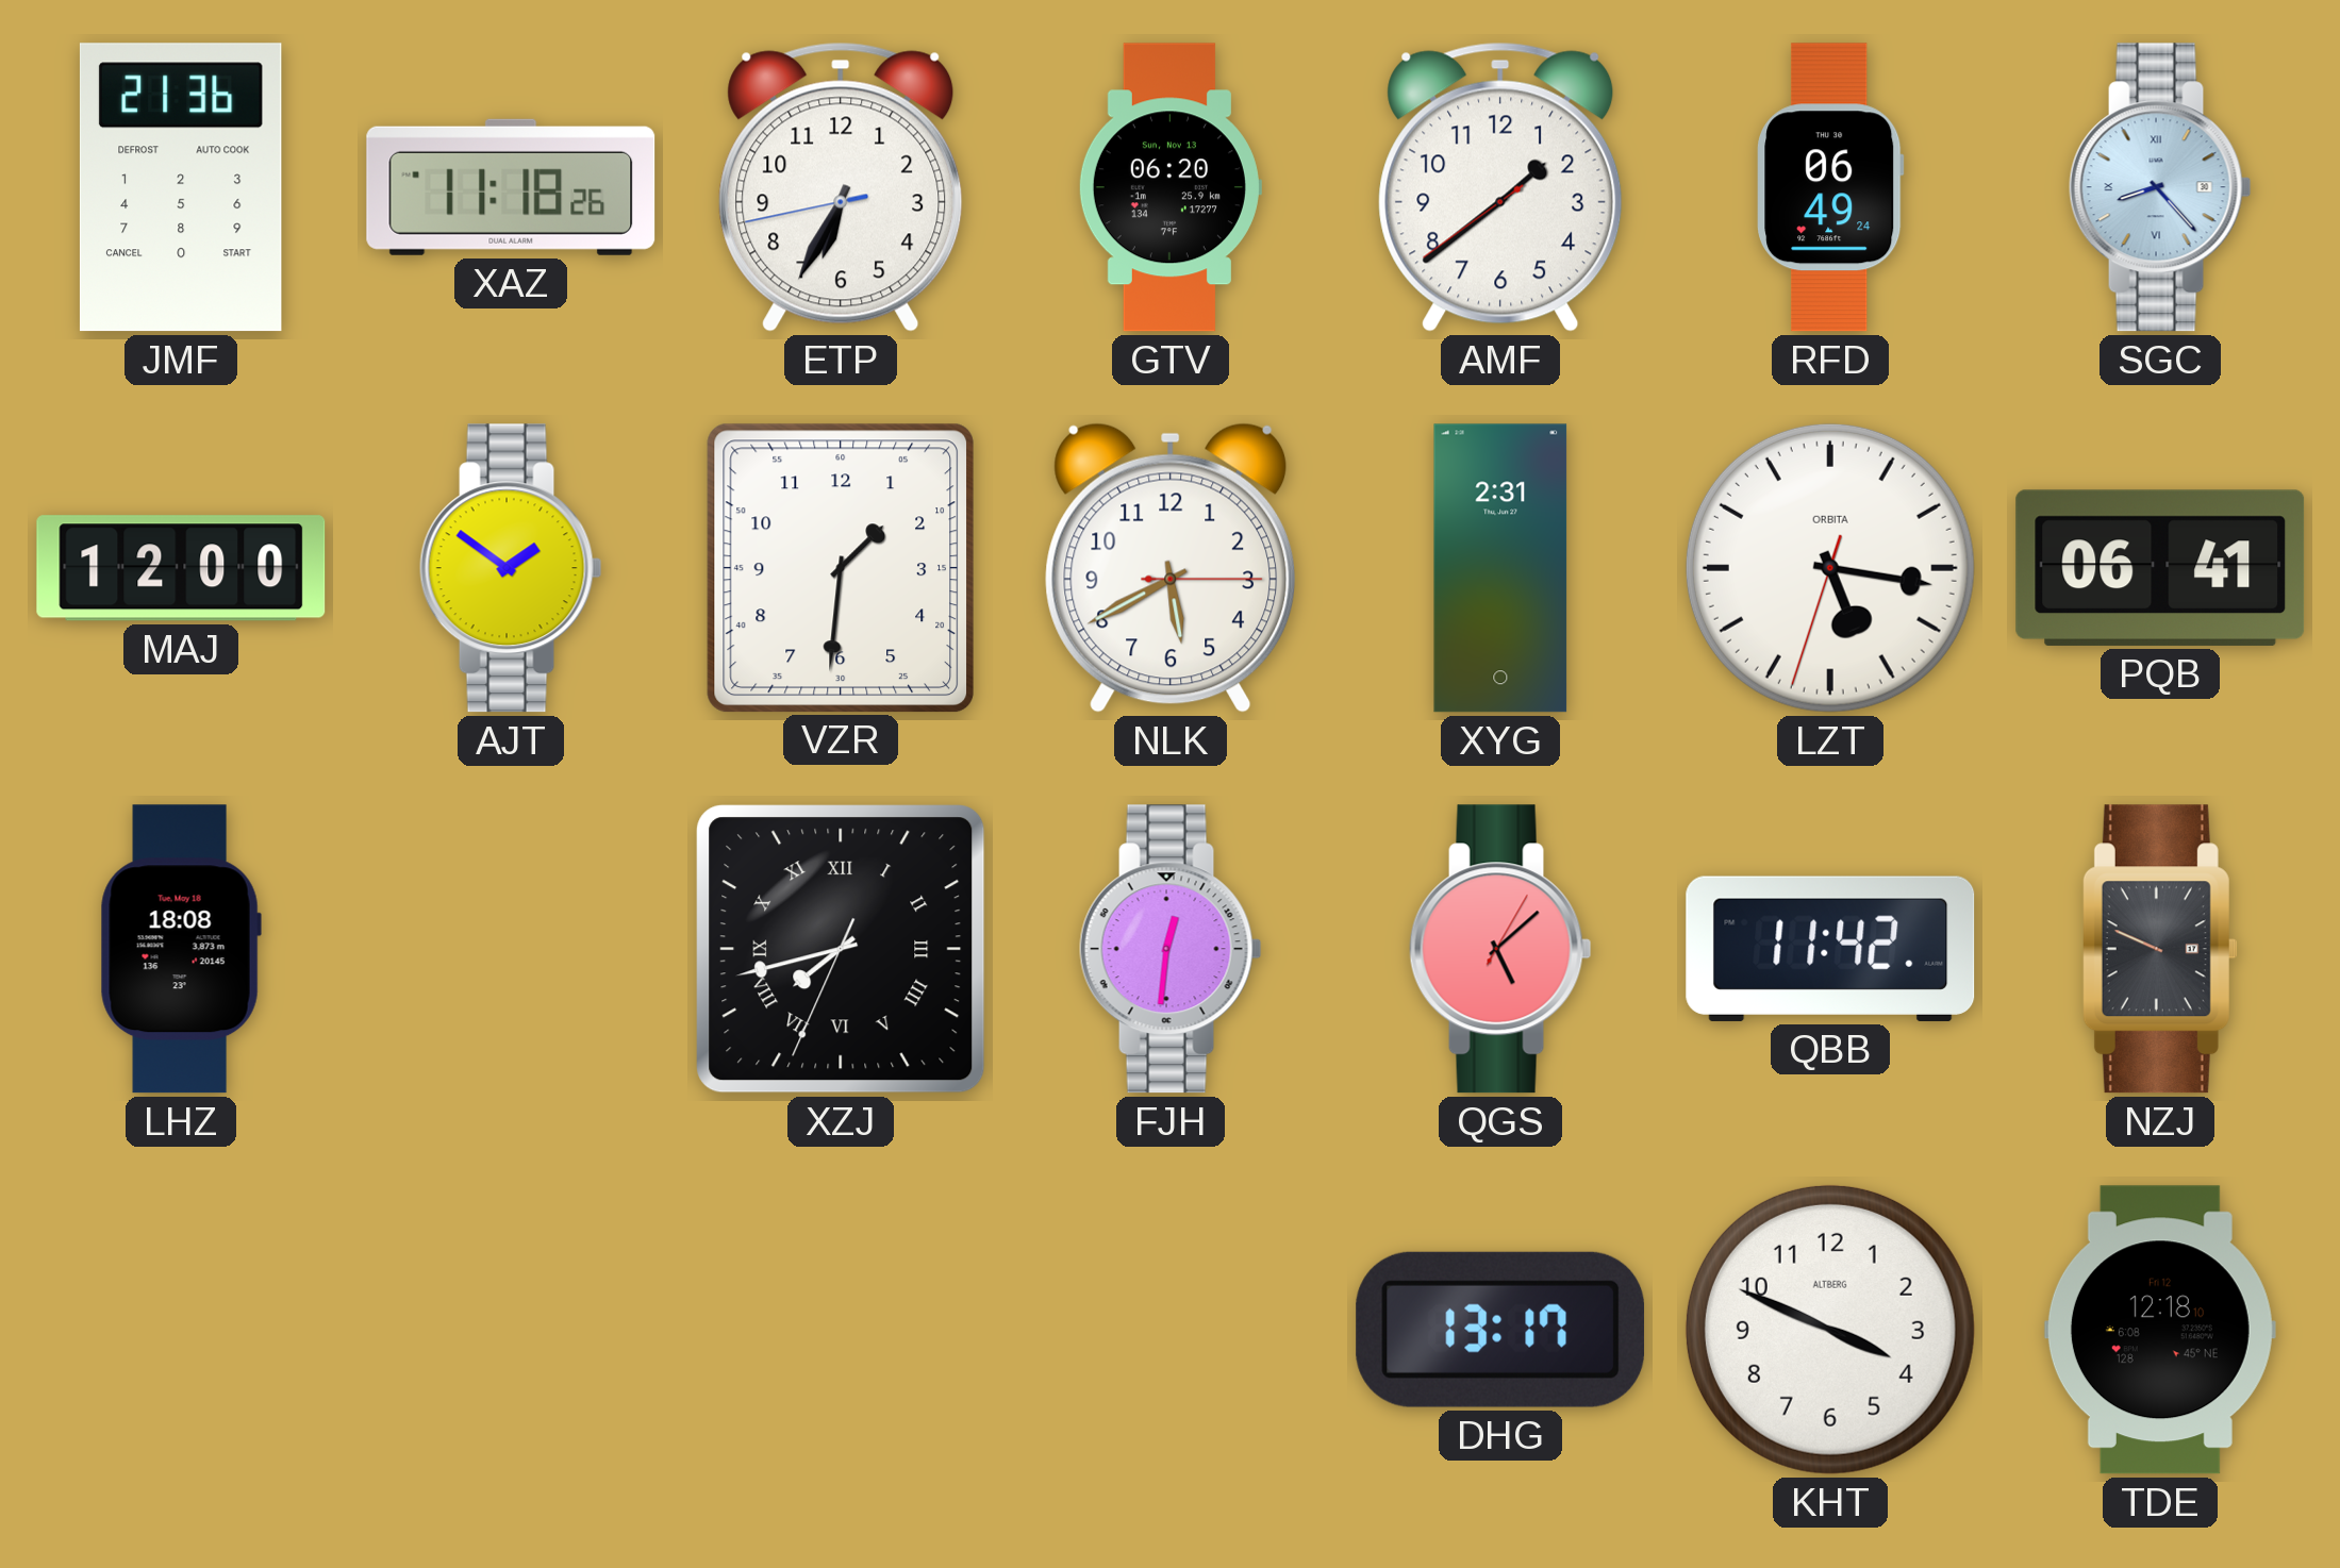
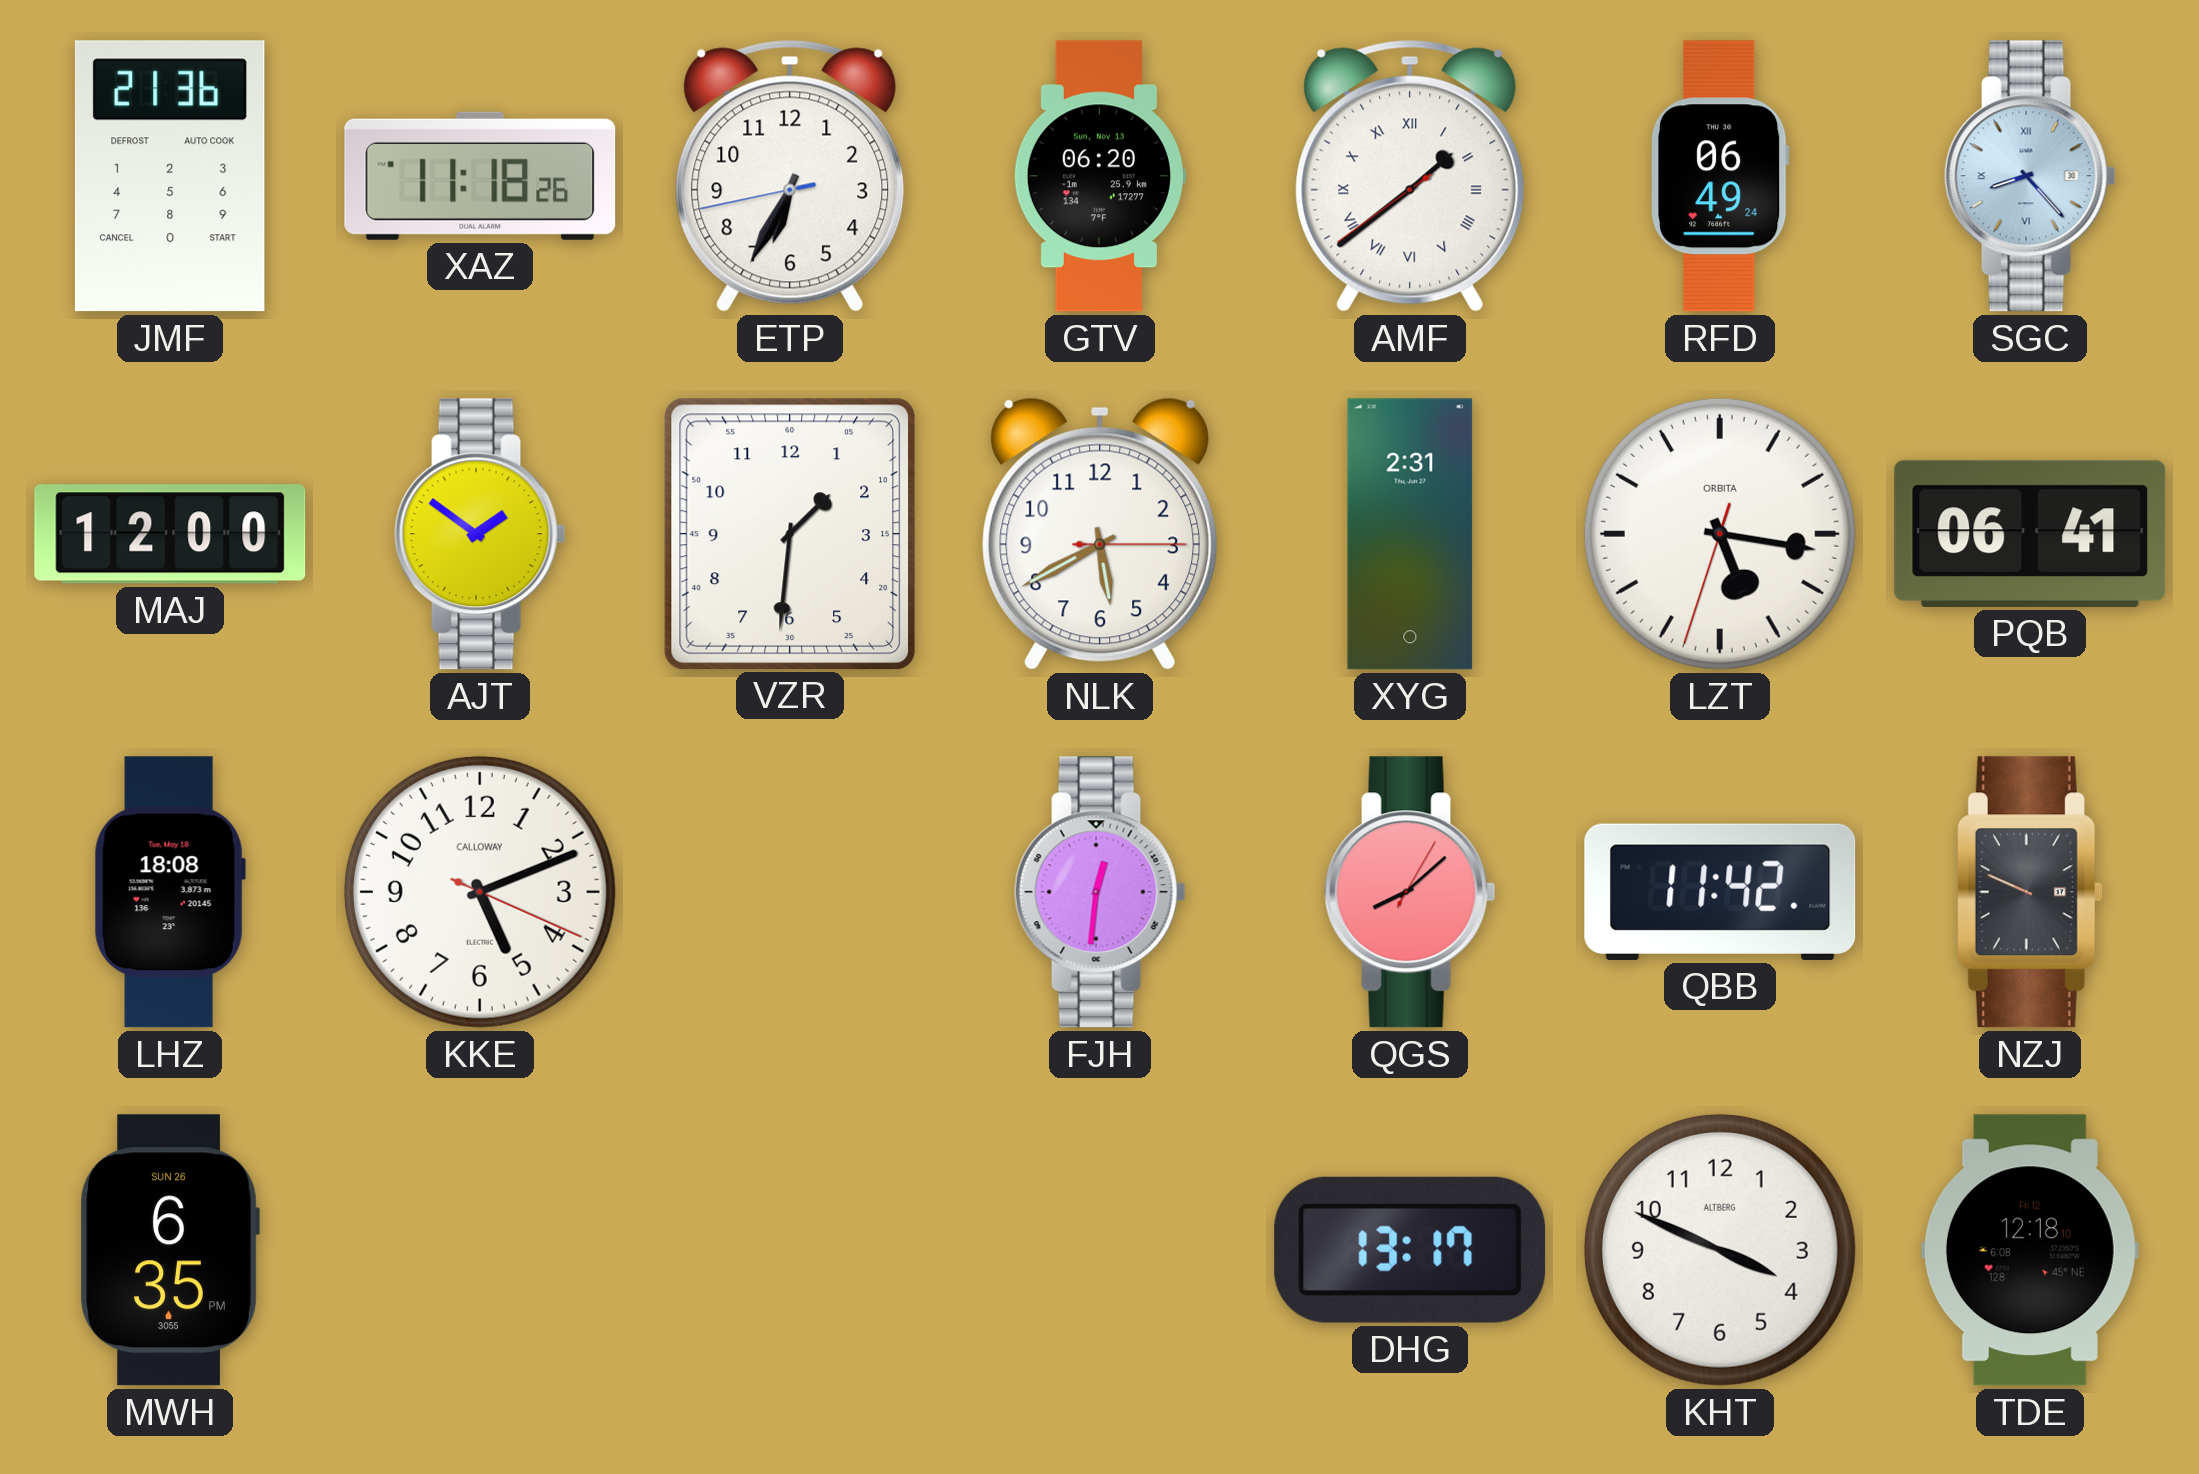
AMF numerals: Arabic -> Roman
KKE: none -> 5:11
XZJ: 7:42 -> none
QGS: 5:08 -> 8:08
MWH: none -> 6:35
